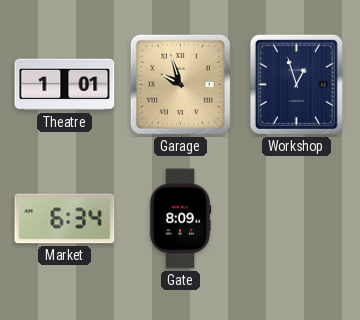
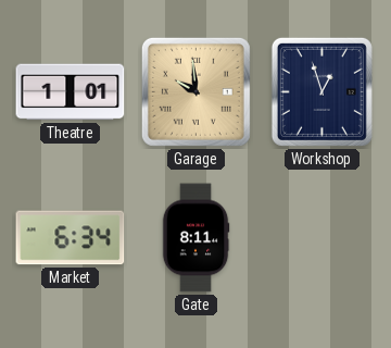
Garage: 9:57 -> 9:59
Gate: 8:09 -> 8:11
